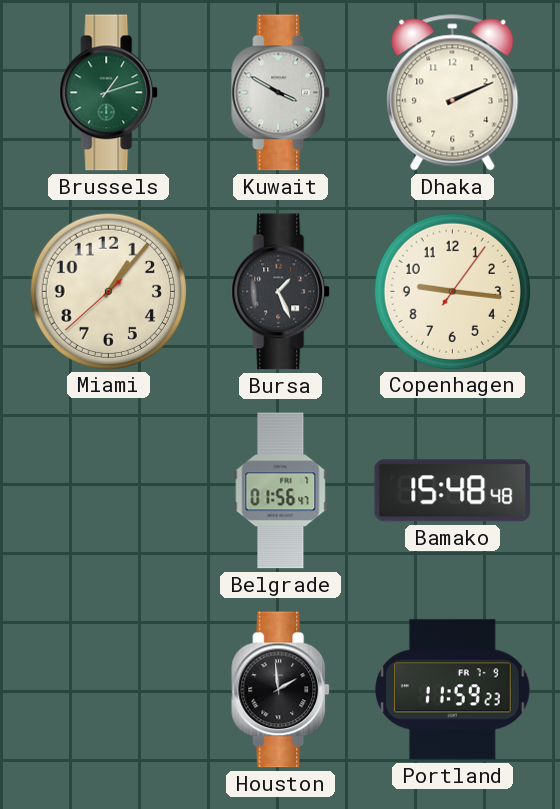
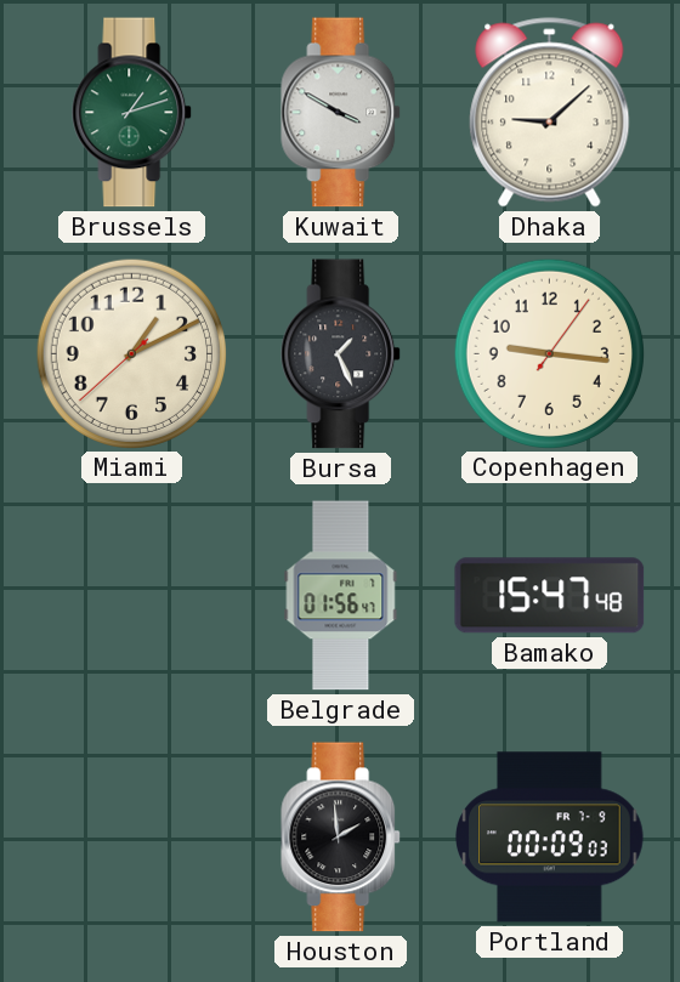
Dhaka: 2:11 -> 9:08
Miami: 1:06 -> 1:10
Bamako: 15:48 -> 15:47
Portland: 11:59 -> 00:09
